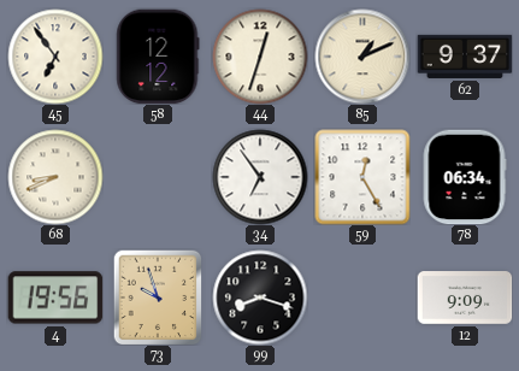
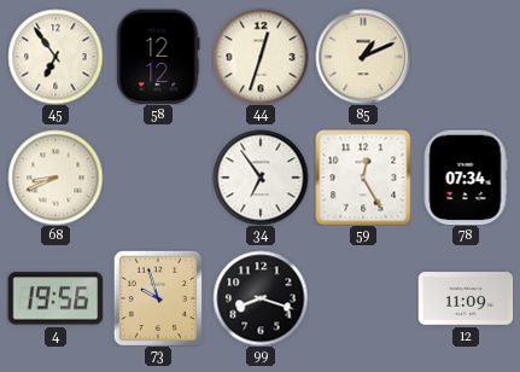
62: 9:37 -> none
78: 06:34 -> 07:34
12: 9:09 -> 11:09
